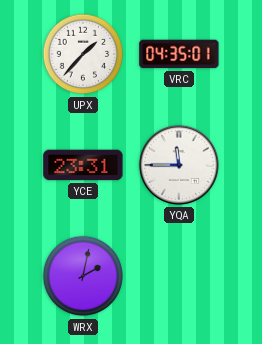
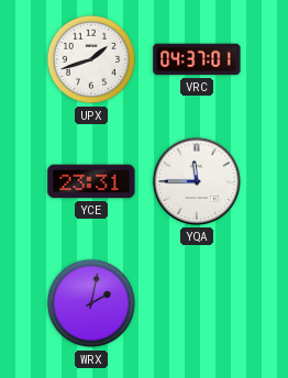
UPX: 1:37 -> 1:42
VRC: 04:35 -> 04:37
